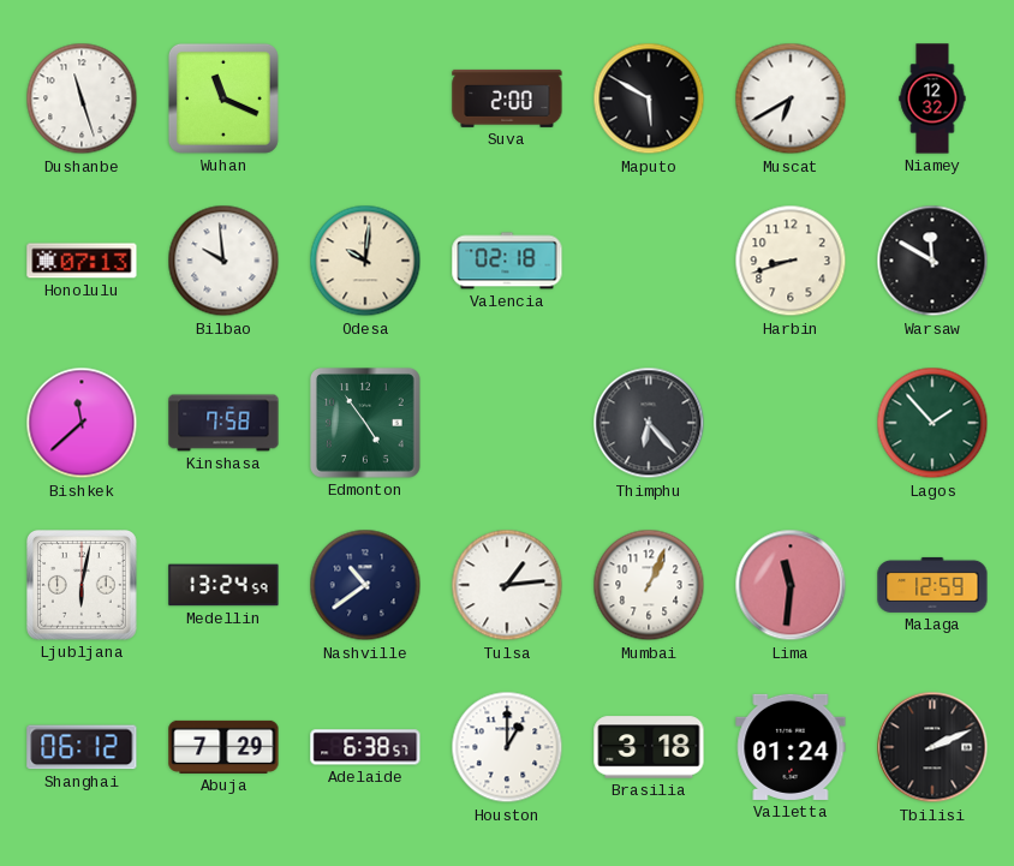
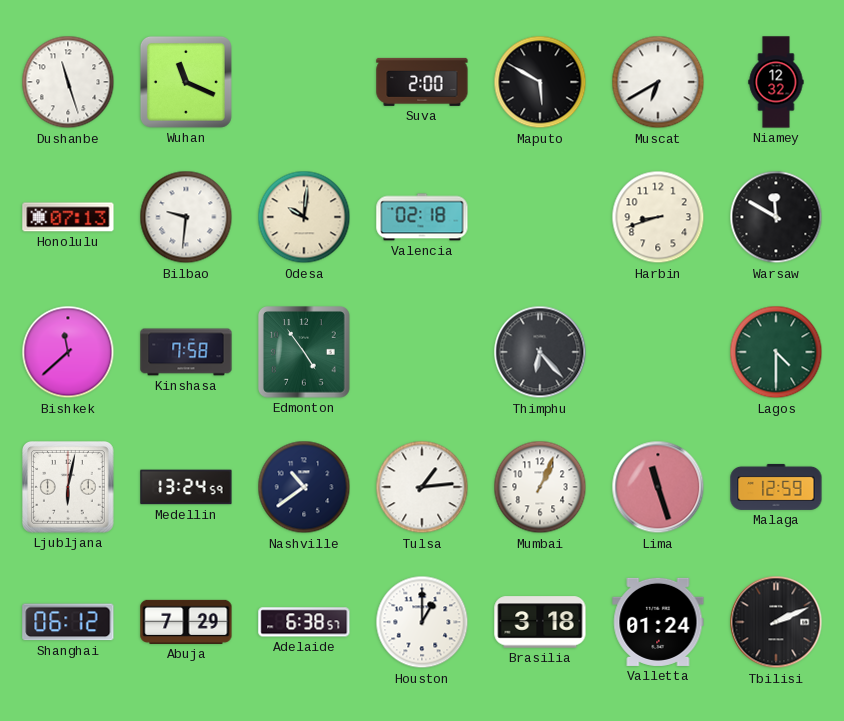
Bilbao: 9:59 -> 9:31
Lagos: 1:53 -> 4:30
Lima: 11:31 -> 11:27
